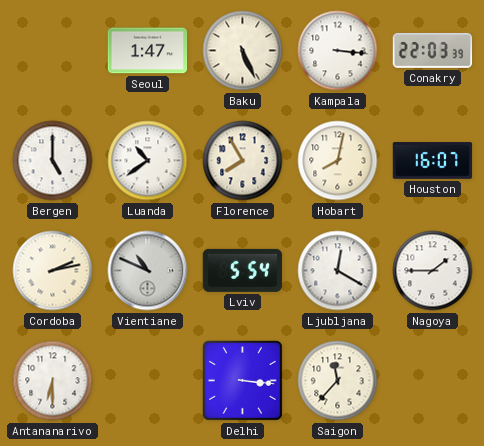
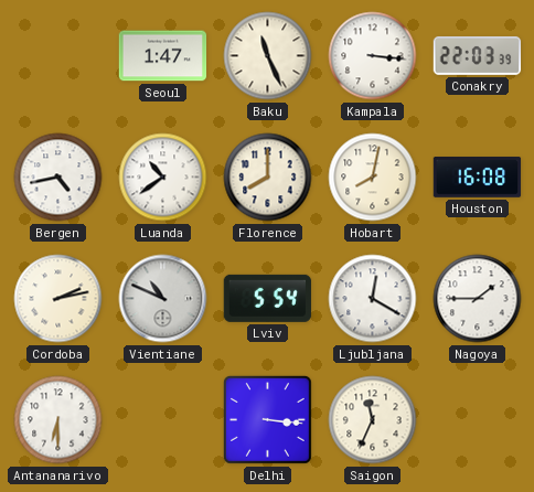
Baku: 5:26 -> 11:26
Bergen: 5:00 -> 4:43
Florence: 7:55 -> 8:00
Houston: 16:07 -> 16:08
Saigon: 11:37 -> 11:34
